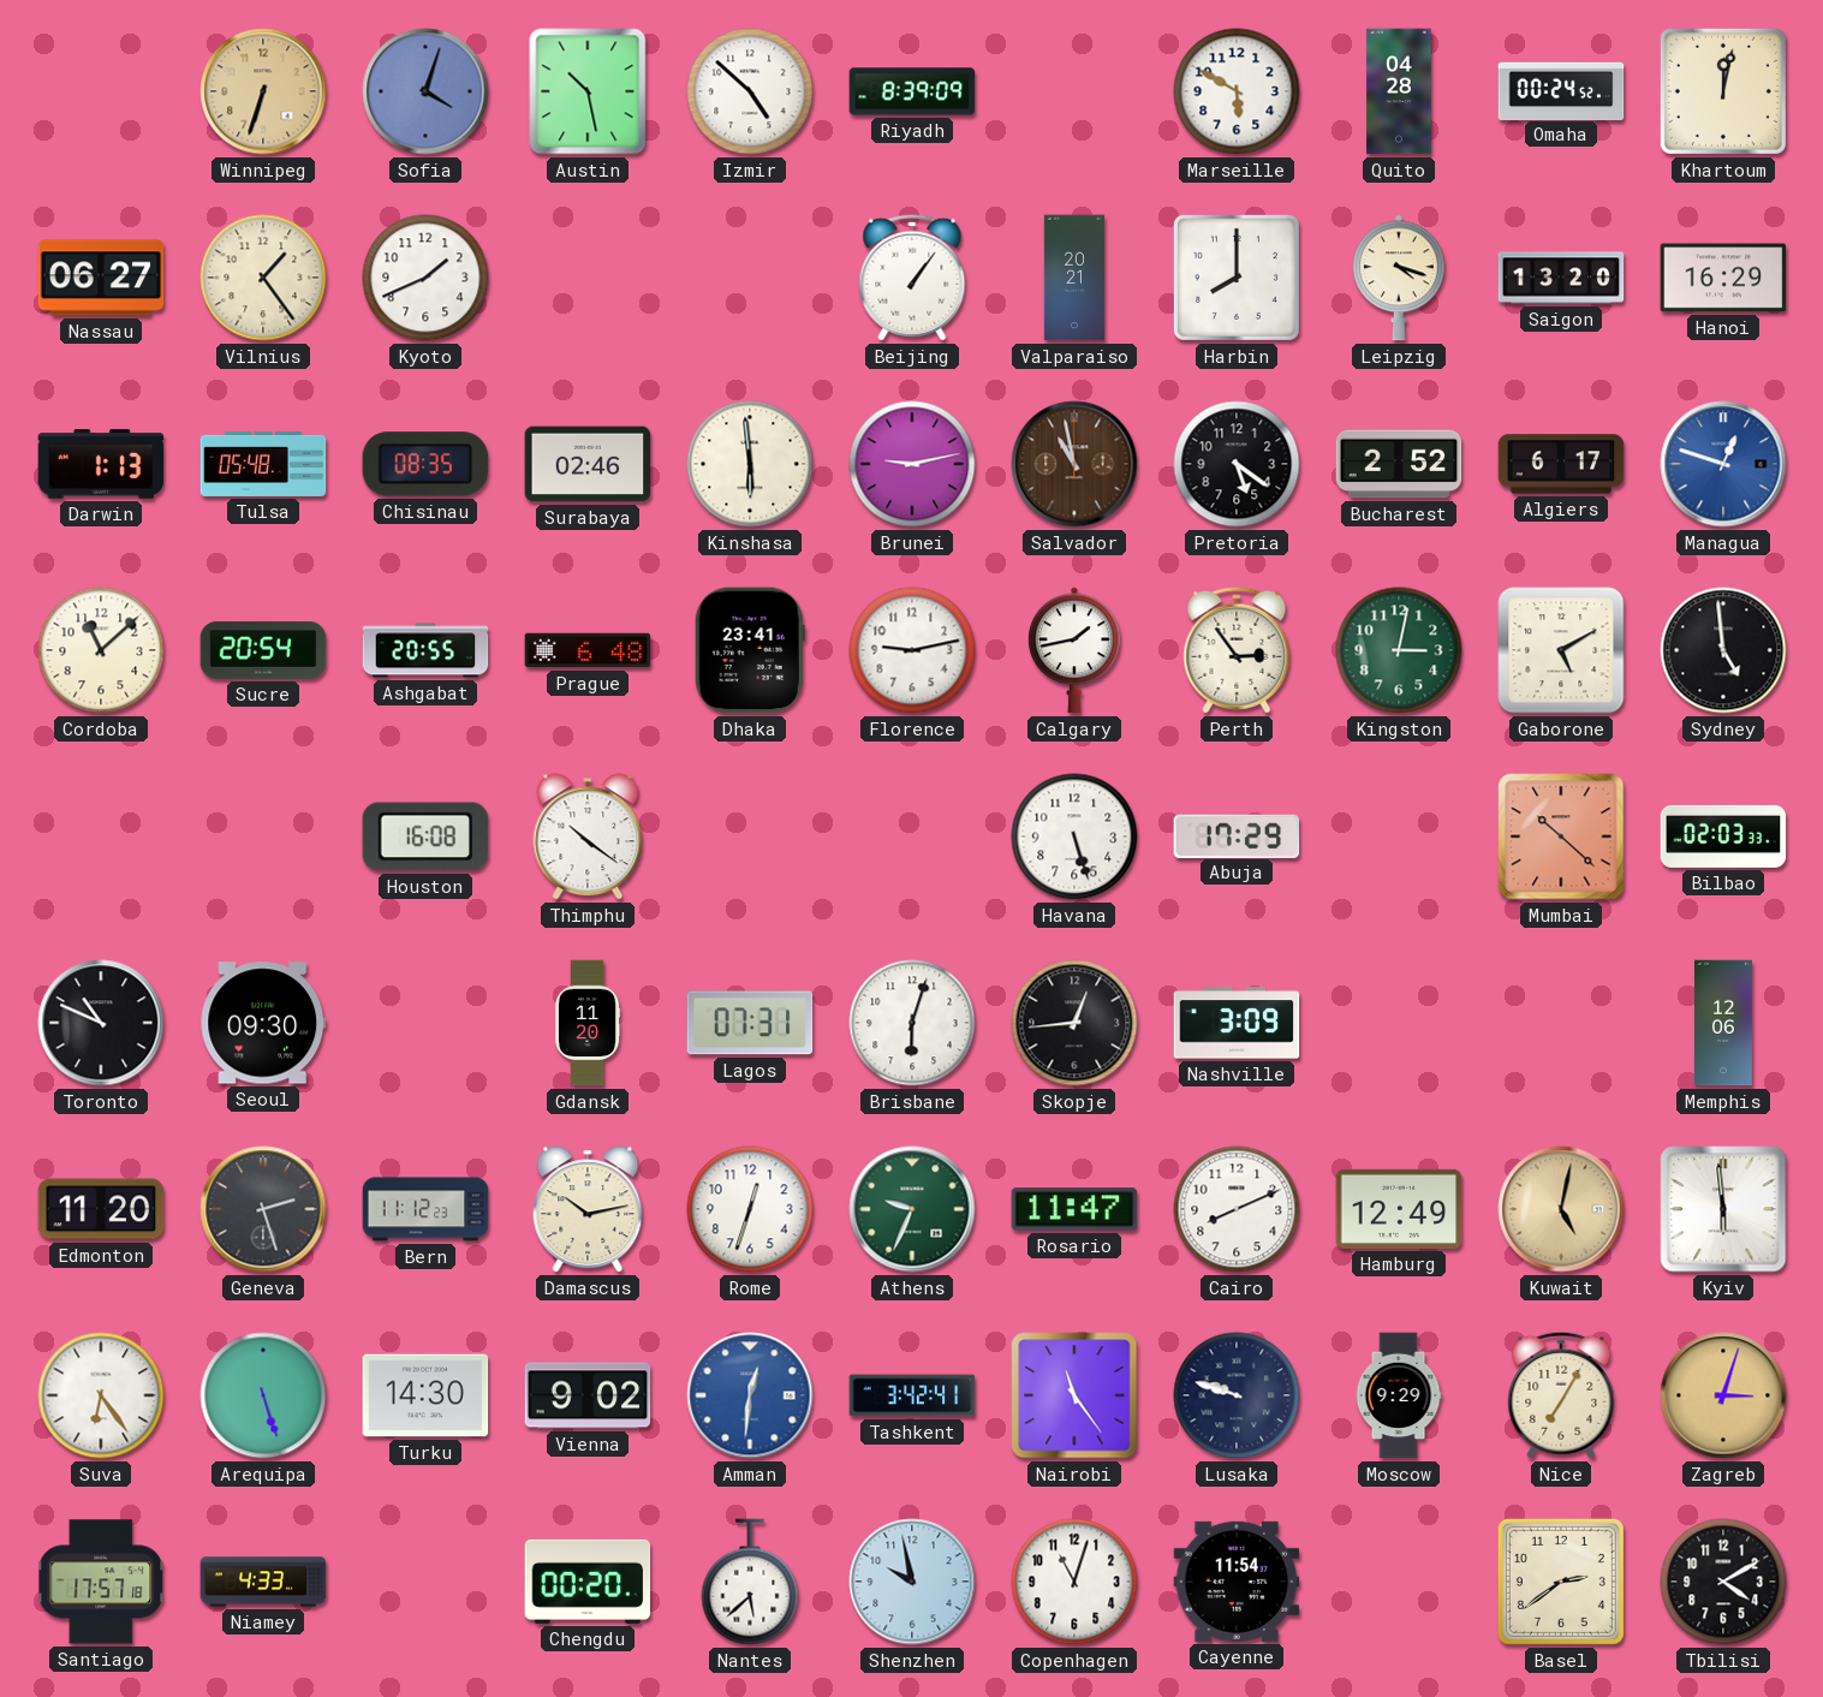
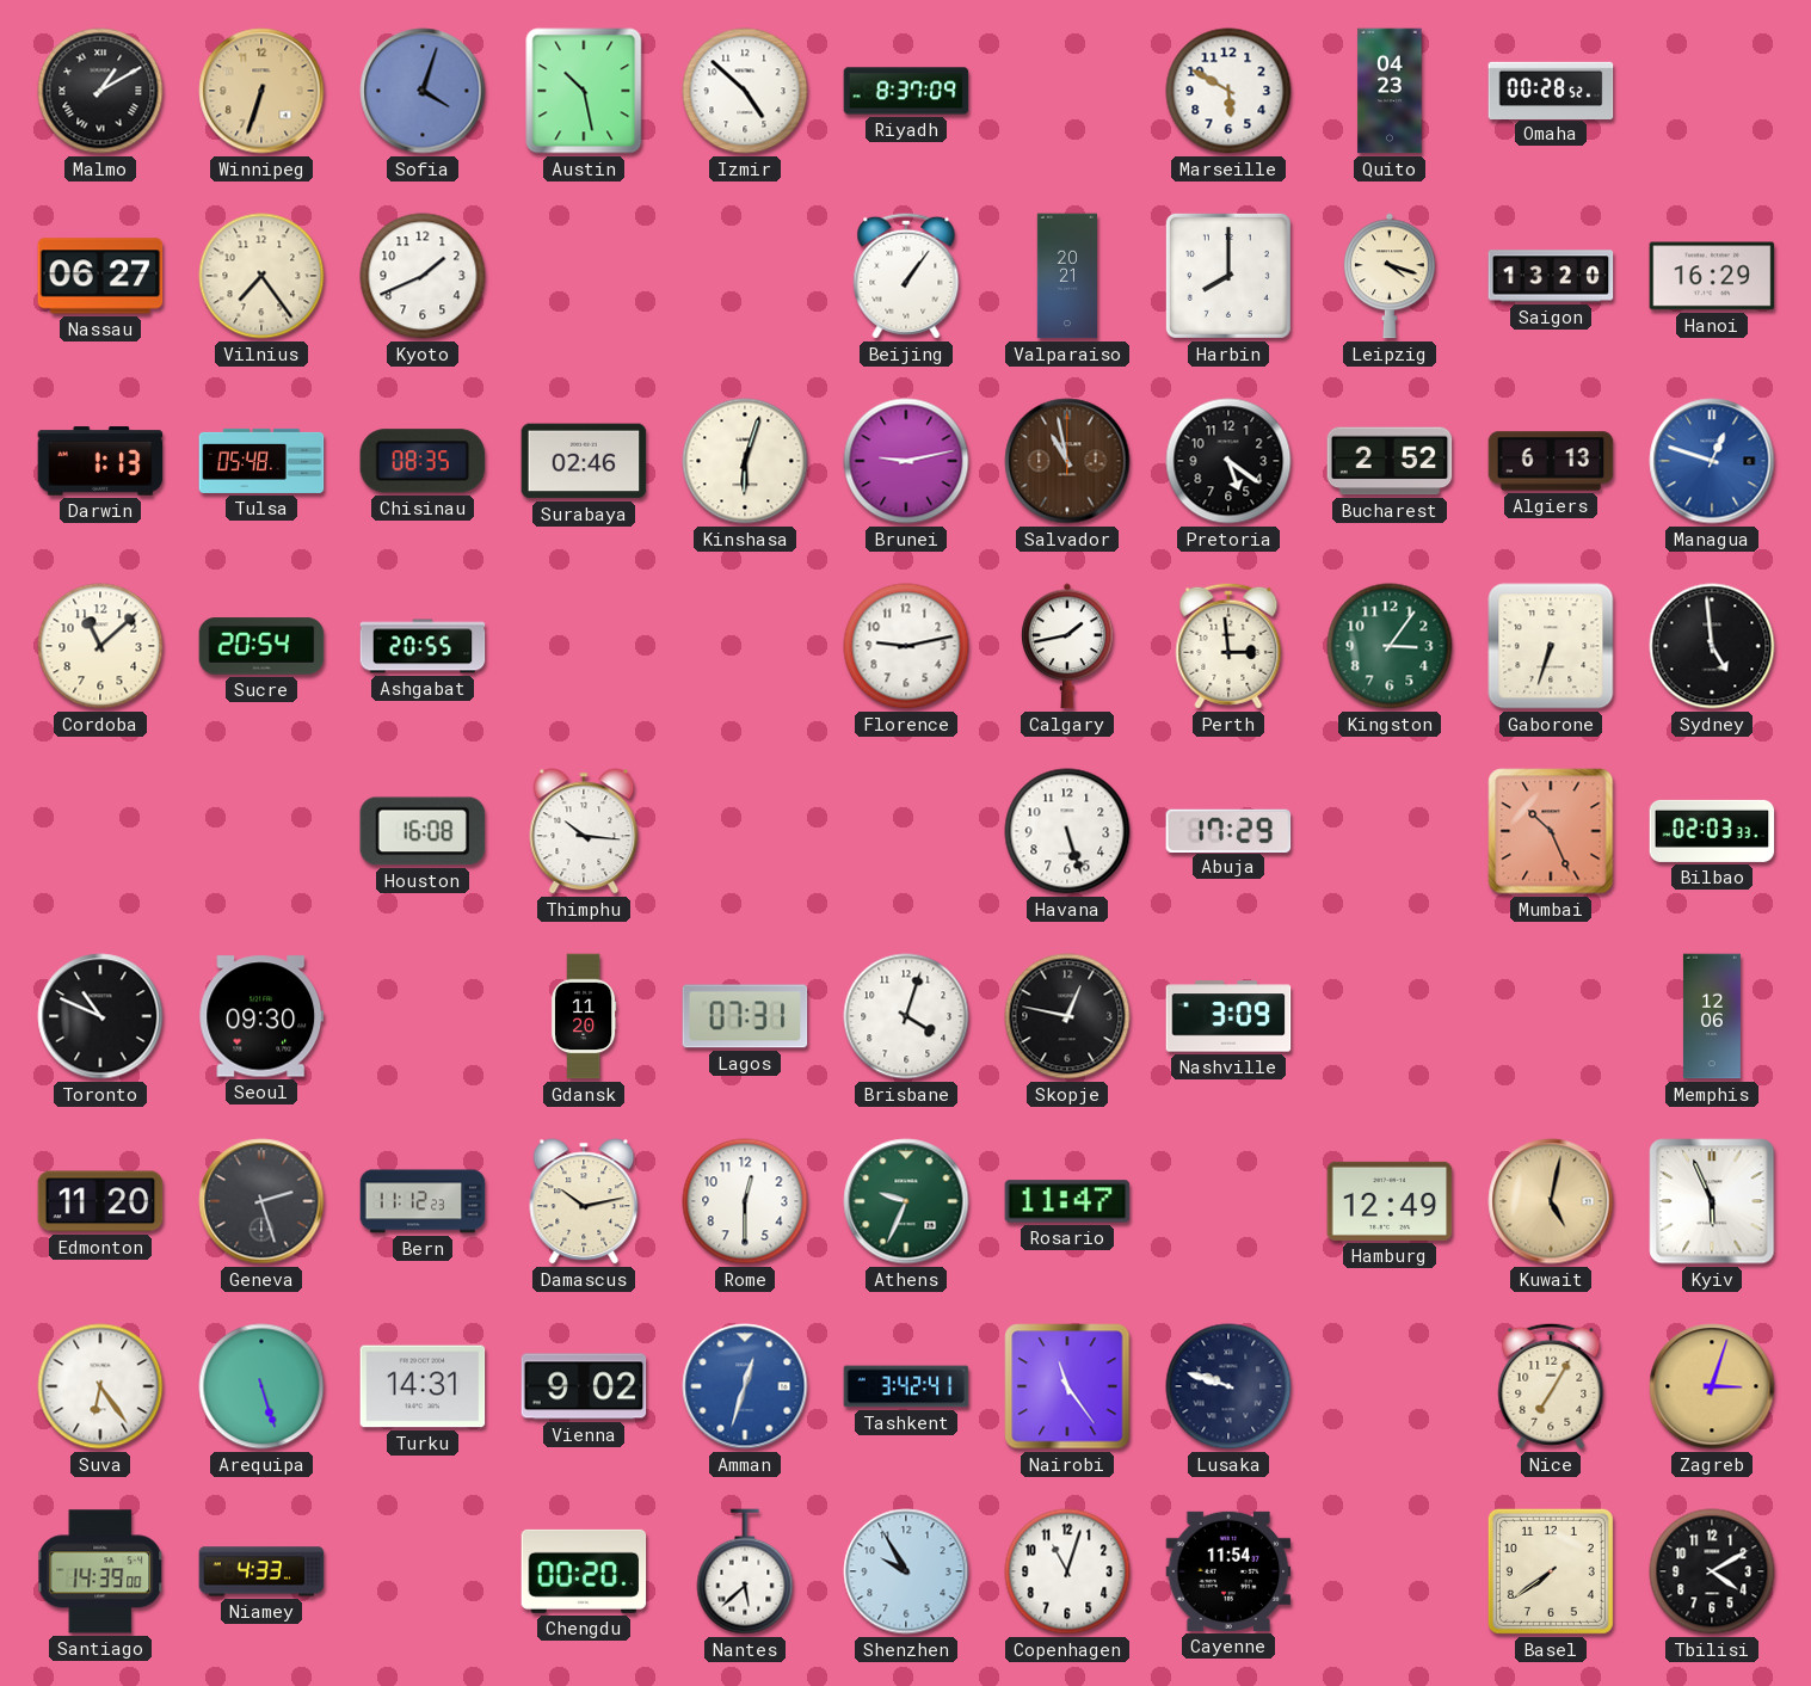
Malmo: none -> 1:10
Riyadh: 8:39 -> 8:37
Quito: 04:28 -> 04:23
Omaha: 00:24 -> 00:28
Khartoum: 12:02 -> none
Vilnius: 1:24 -> 7:24
Kinshasa: 5:59 -> 6:03
Algiers: 6:17 -> 6:13
Prague: 6:48 -> none
Dhaka: 23:41 -> none
Perth: 2:54 -> 2:59
Kingston: 3:02 -> 3:06
Gaborone: 5:10 -> 6:33
Thimphu: 10:21 -> 10:16
Mumbai: 10:22 -> 10:26
Brisbane: 6:03 -> 4:03
Skopje: 12:44 -> 12:47
Rome: 12:33 -> 12:30
Cairo: 8:11 -> none
Kyiv: 5:59 -> 5:56
Turku: 14:30 -> 14:31
Amman: 12:31 -> 12:33
Moscow: 9:29 -> none
Santiago: 17:57 -> 14:39
Shenzhen: 9:58 -> 9:55
Basel: 2:39 -> 7:39
